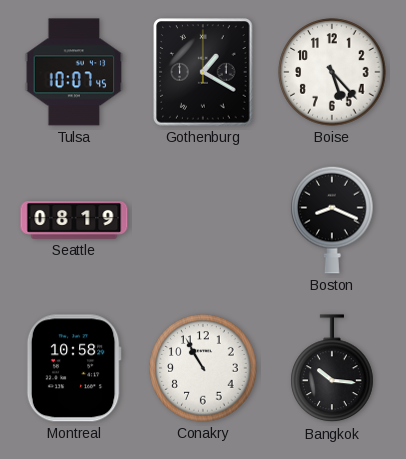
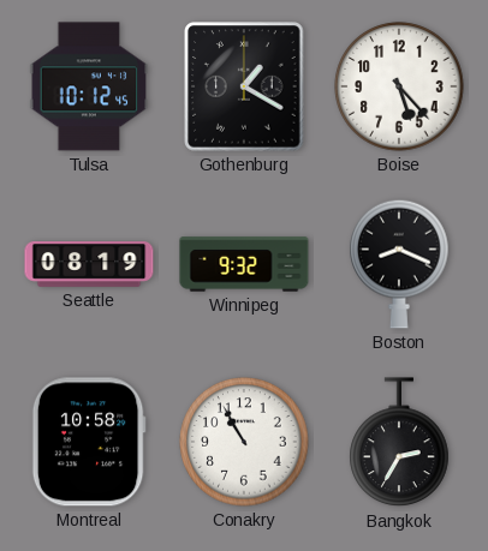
Tulsa: 10:07 -> 10:12
Winnipeg: none -> 9:32
Bangkok: 10:16 -> 2:35
